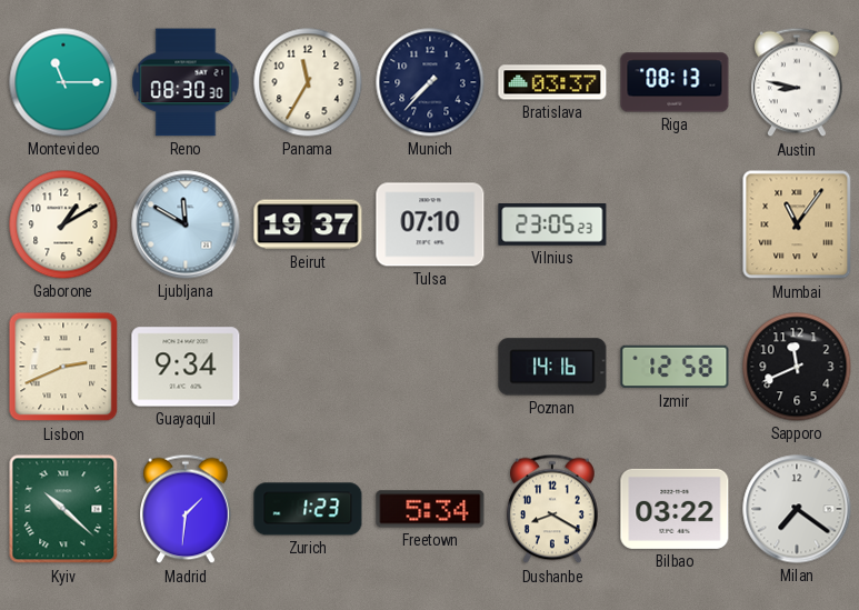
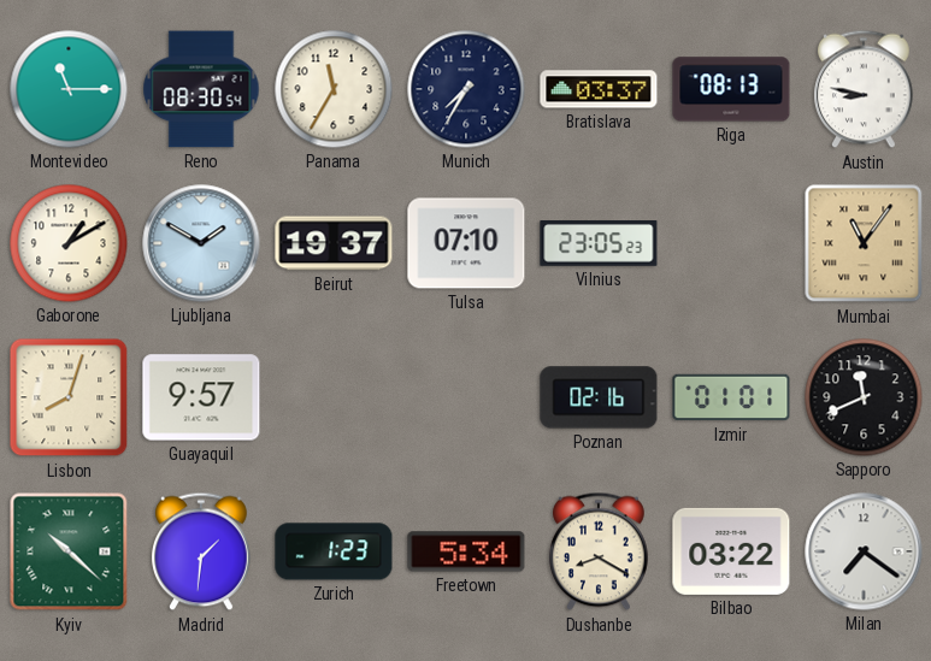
Reno: 08:30:30 -> 08:30:54
Munich: 7:37 -> 7:35
Ljubljana: 11:50 -> 1:50
Lisbon: 2:41 -> 8:03
Guayaquil: 9:34 -> 9:57
Poznan: 14:16 -> 02:16
Izmir: 12:58 -> 01:01
